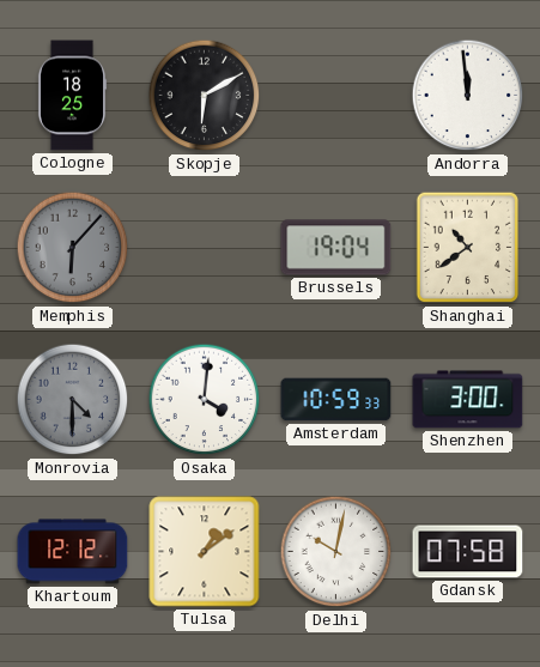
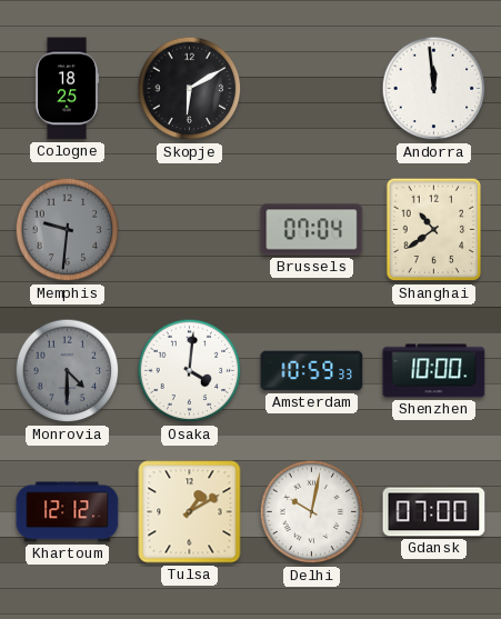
Memphis: 6:07 -> 9:31
Brussels: 19:04 -> 07:04
Shenzhen: 3:00 -> 10:00
Tulsa: 1:09 -> 1:10
Gdansk: 07:58 -> 07:00
